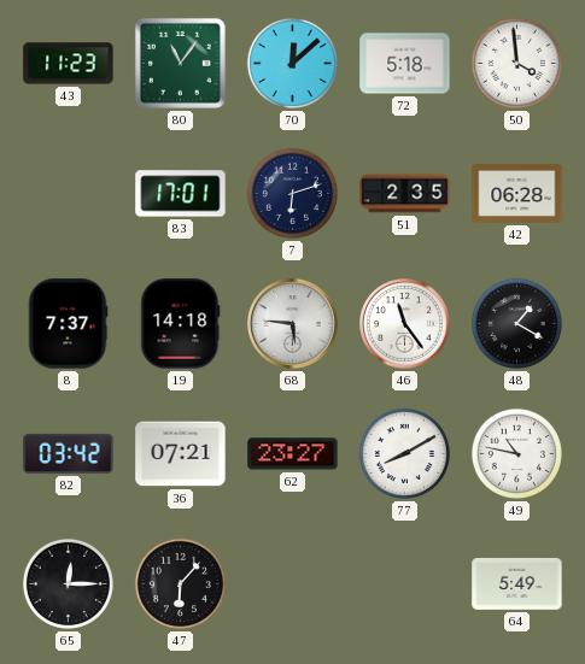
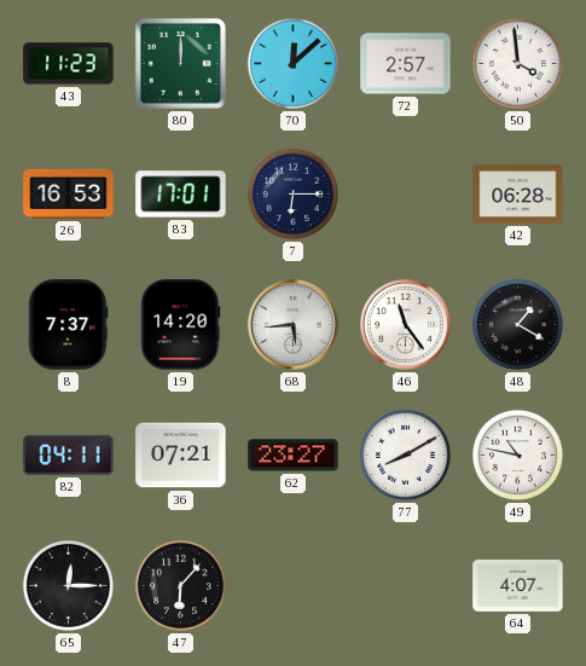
80: 11:06 -> 12:00
72: 5:18 -> 2:57
26: none -> 16:53
7: 6:12 -> 6:15
51: 2:35 -> none
19: 14:18 -> 14:20
68: 5:46 -> 5:44
82: 03:42 -> 04:11
64: 5:49 -> 4:07
